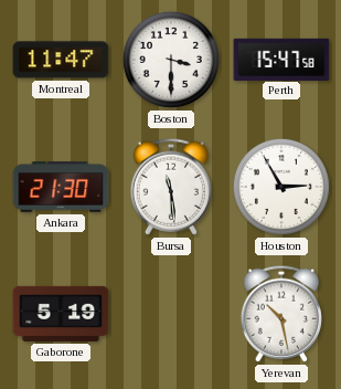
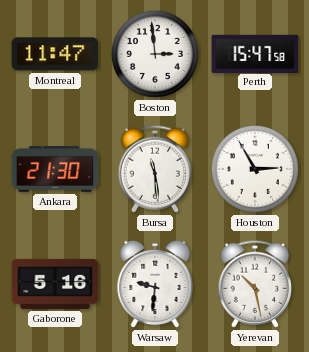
Boston: 3:30 -> 2:59
Gaborone: 5:19 -> 5:16
Warsaw: none -> 9:31
